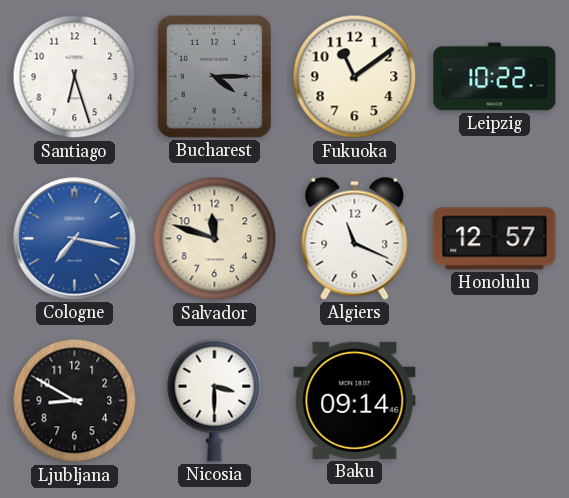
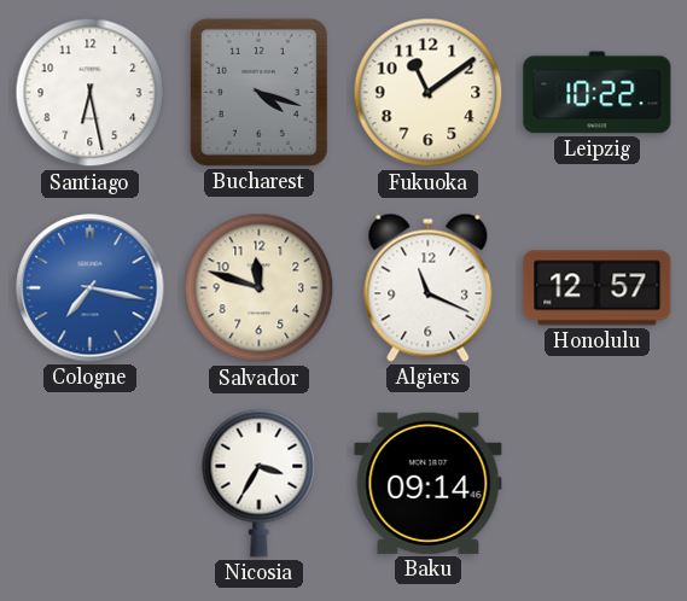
Santiago: 6:27 -> 6:28
Bucharest: 4:15 -> 4:18
Ljubljana: 8:50 -> none
Nicosia: 3:30 -> 3:35
